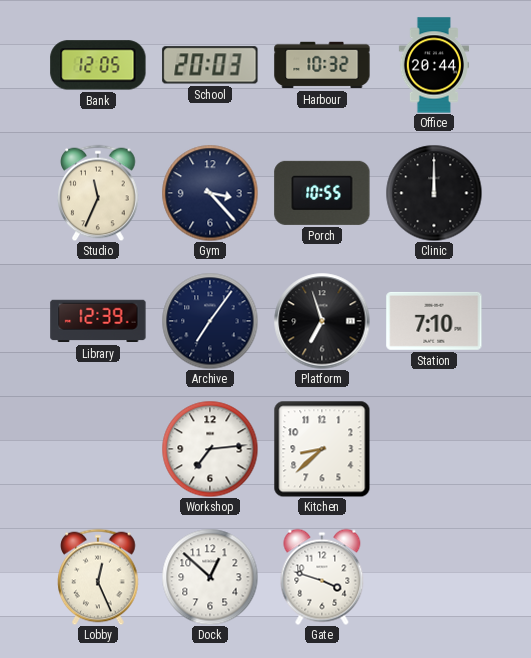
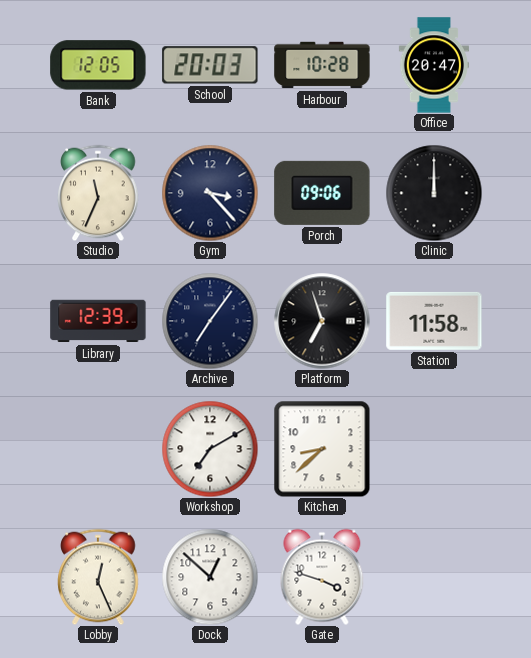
Harbour: 10:32 -> 10:28
Office: 20:44 -> 20:47
Porch: 10:55 -> 09:06
Station: 7:10 -> 11:58
Workshop: 7:14 -> 7:10
